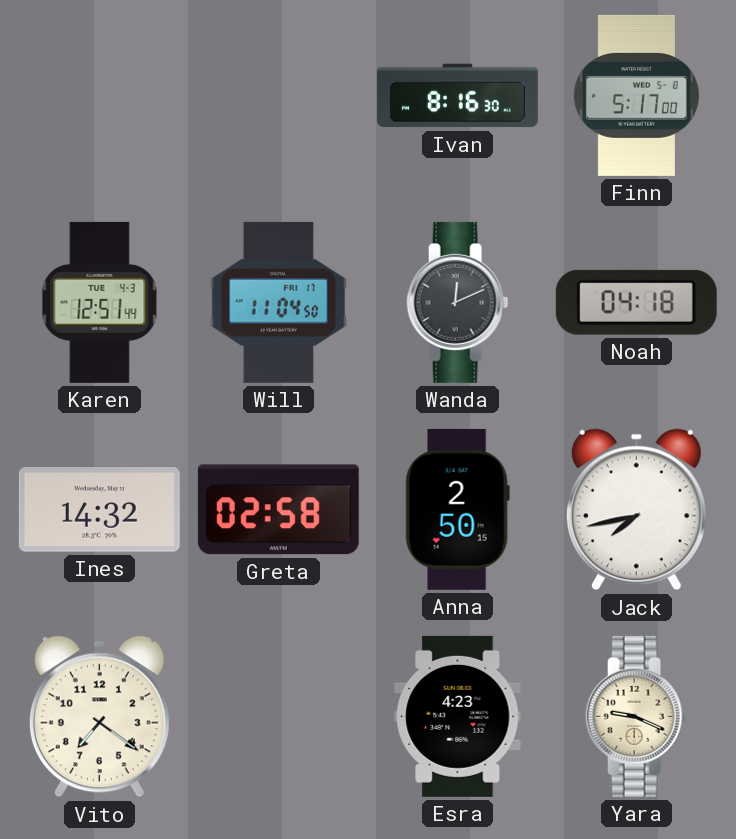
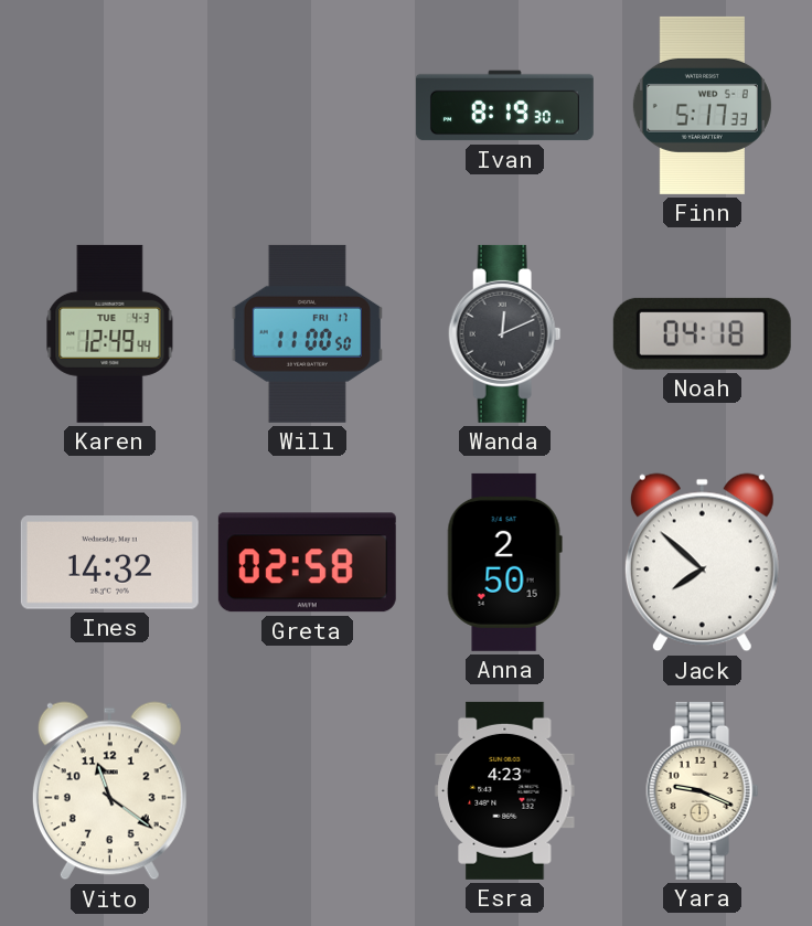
Ivan: 8:16 -> 8:19
Finn: 5:17:00 -> 5:17:33
Karen: 12:51 -> 12:49
Will: 11:04 -> 11:00
Jack: 7:43 -> 7:52
Vito: 7:21 -> 11:21
